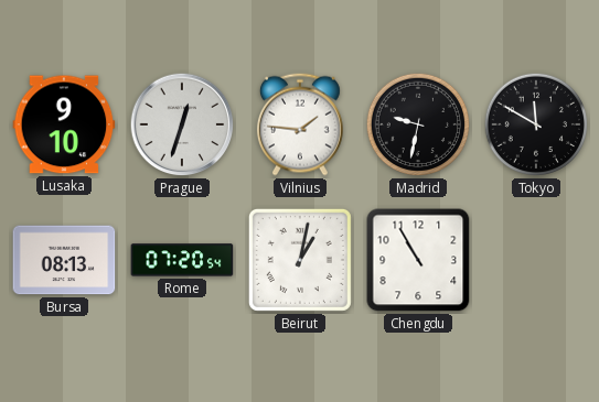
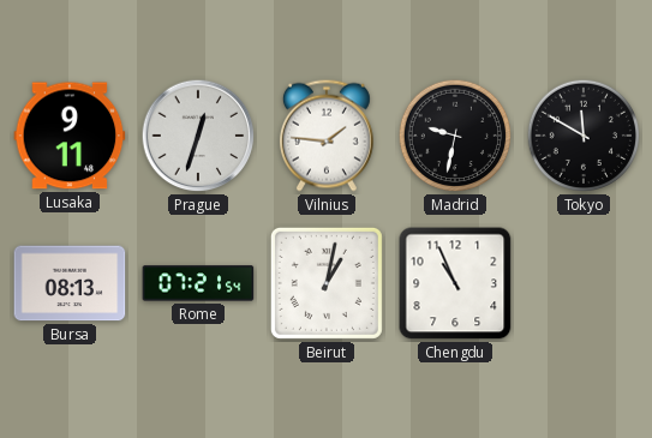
Lusaka: 9:10 -> 9:11
Rome: 07:20 -> 07:21
Chengdu: 10:55 -> 10:56
